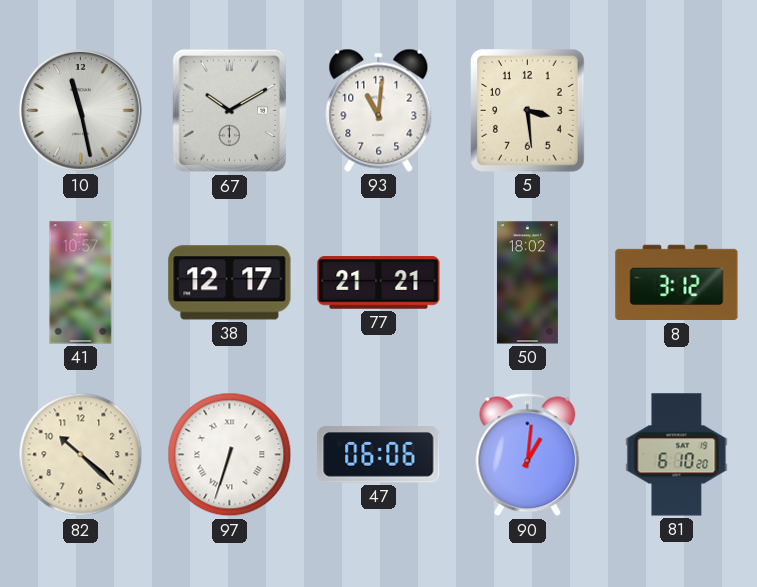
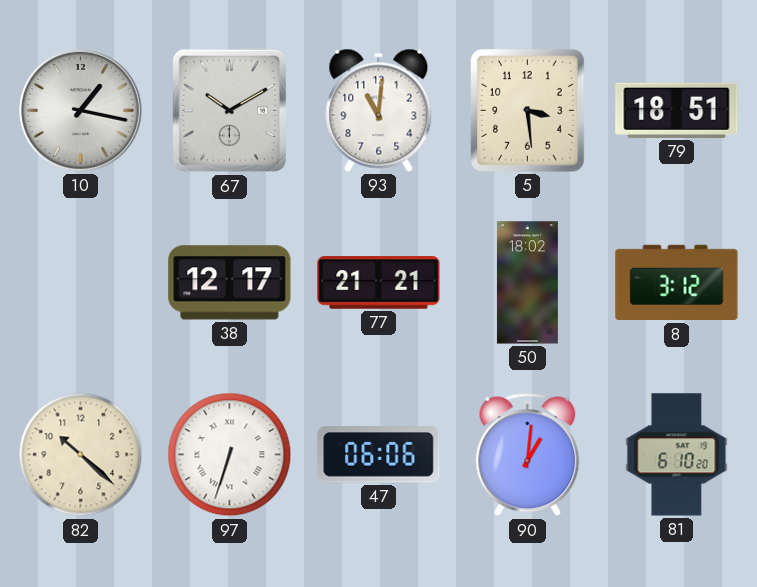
10: 11:28 -> 1:17
79: none -> 18:51
41: 10:57 -> none
